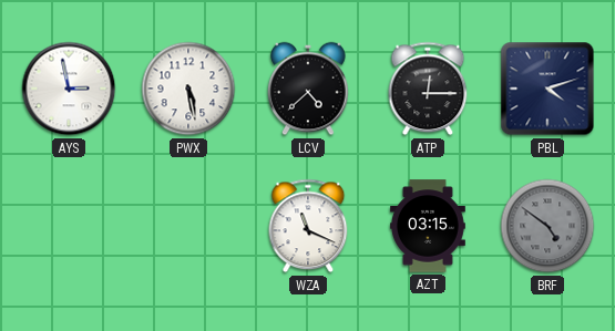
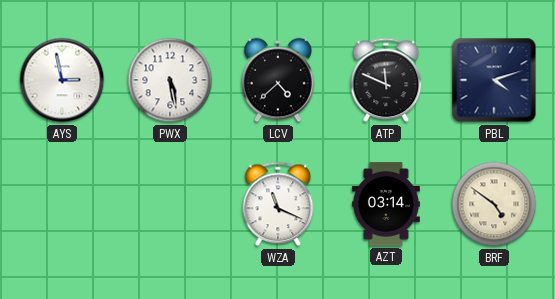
ATP: 12:15 -> 11:49
AZT: 03:15 -> 03:14
BRF dial: grey -> cream
